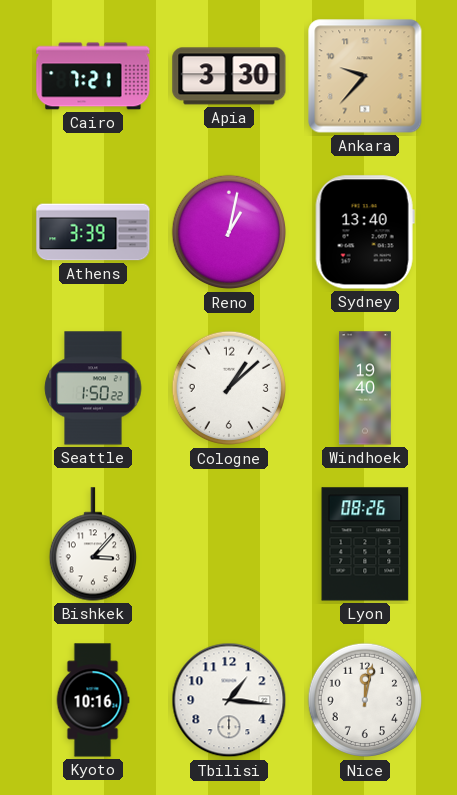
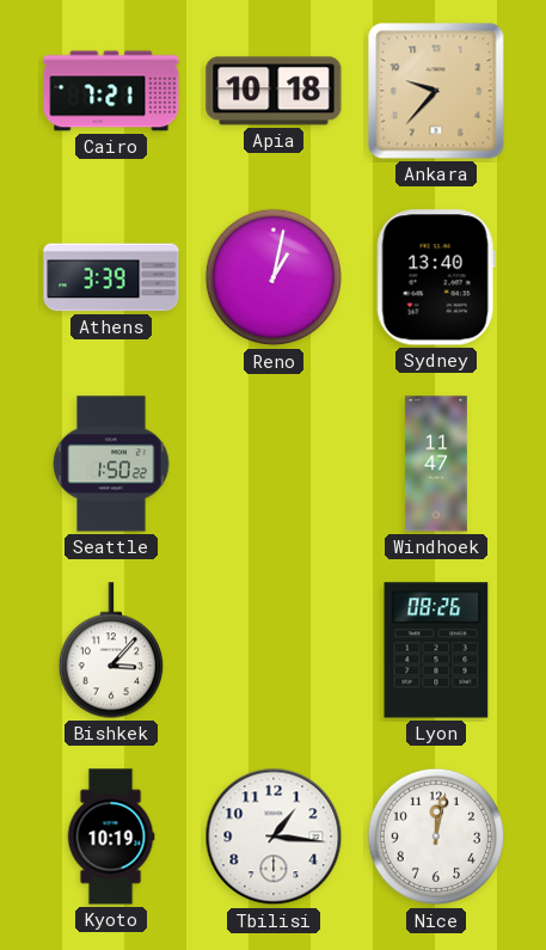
Apia: 3:30 -> 10:18
Cologne: 1:08 -> none
Windhoek: 19:40 -> 11:47
Kyoto: 10:16 -> 10:19
